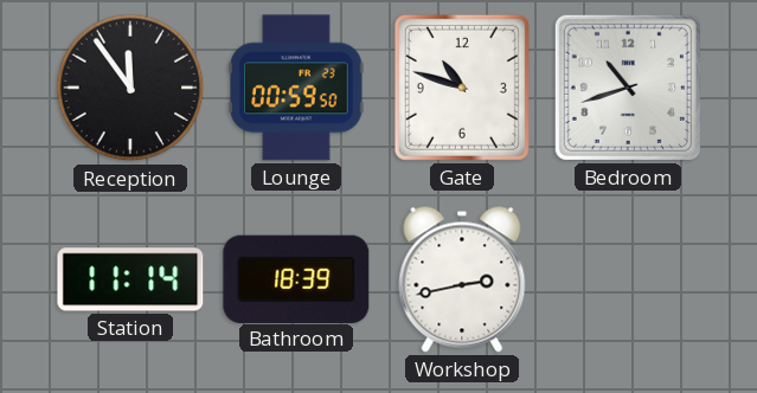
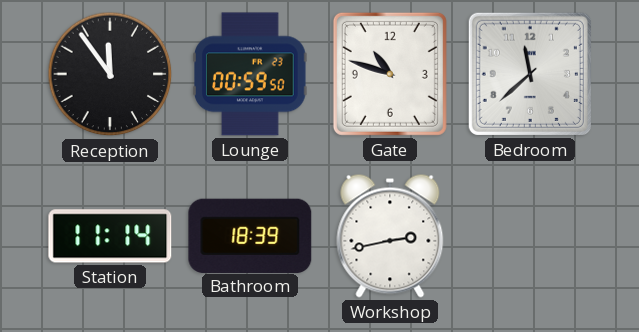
Bedroom: 10:42 -> 11:38
